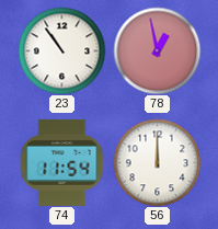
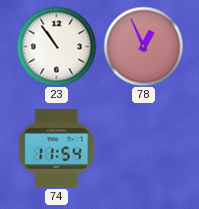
78: 12:58 -> 12:56
56: 12:00 -> none
